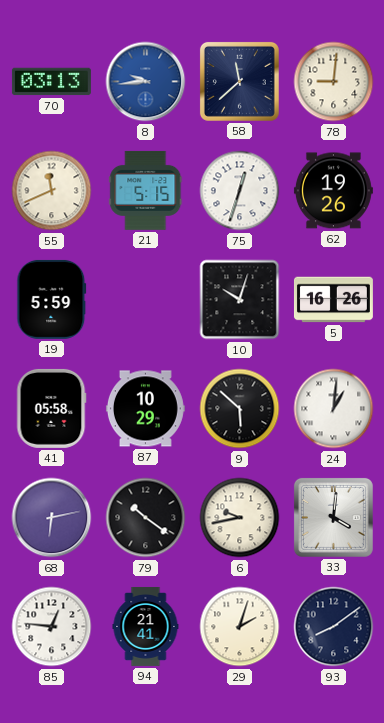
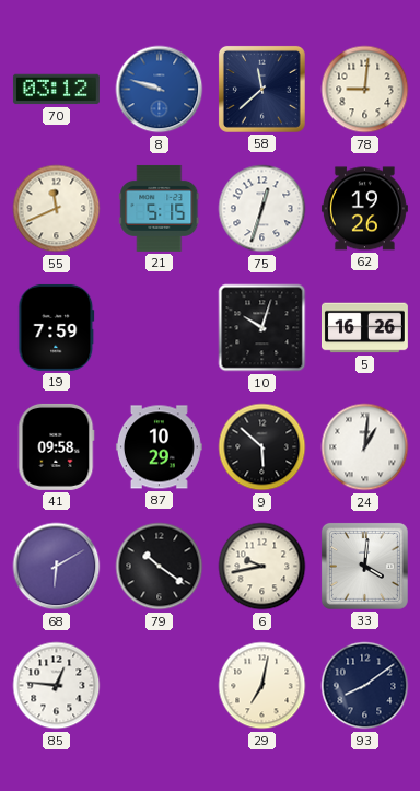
70: 03:13 -> 03:12
8: 9:44 -> 9:48
19: 5:59 -> 7:59
41: 05:58 -> 09:58
68: 6:13 -> 6:10
94: 21:41 -> none
29: 2:03 -> 7:02
